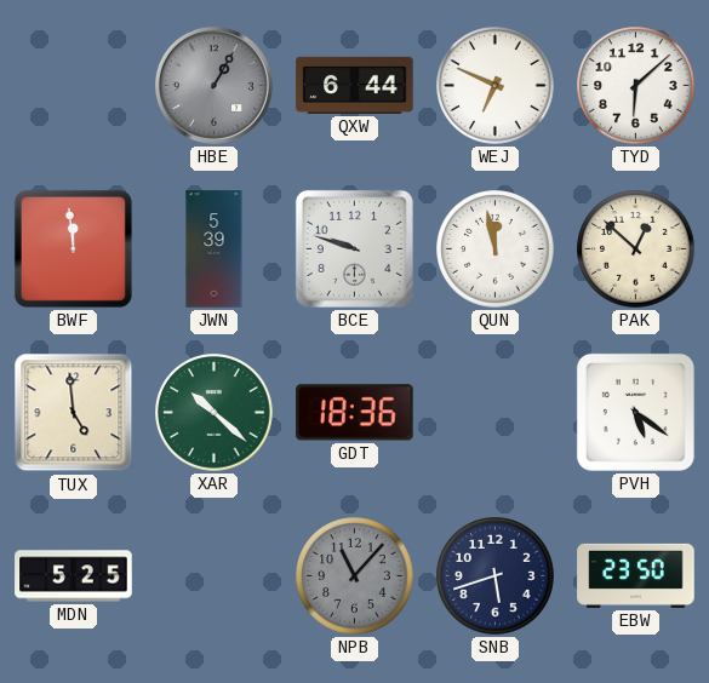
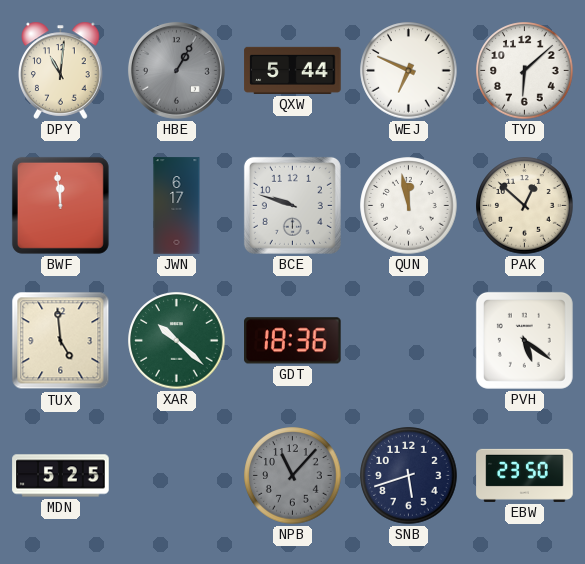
DPY: none -> 11:01
QXW: 6:44 -> 5:44
JWN: 5:39 -> 6:17
